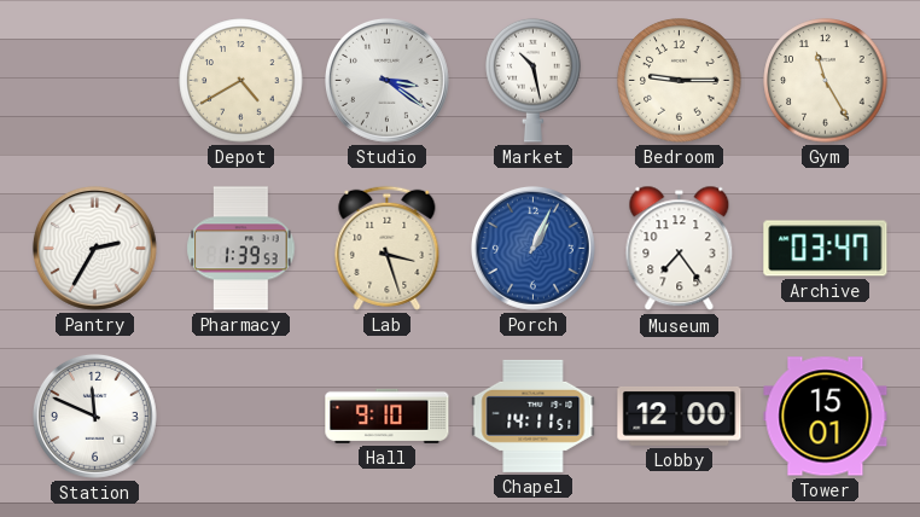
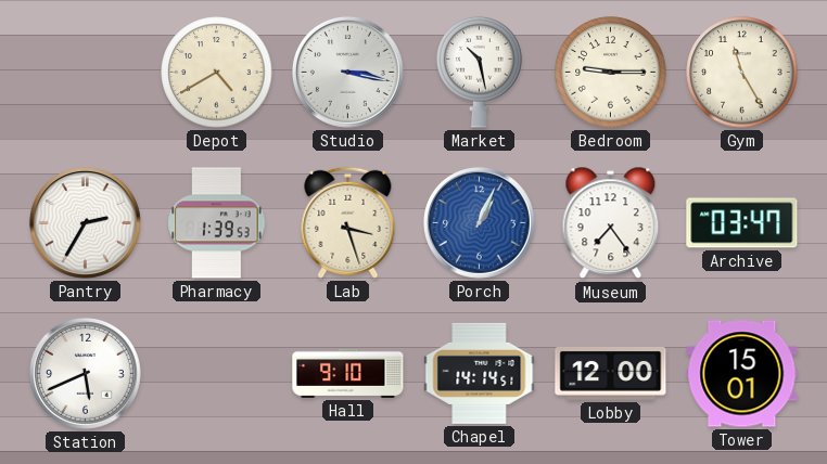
Studio: 3:21 -> 3:17
Station: 11:49 -> 5:41
Chapel: 14:11 -> 14:14
